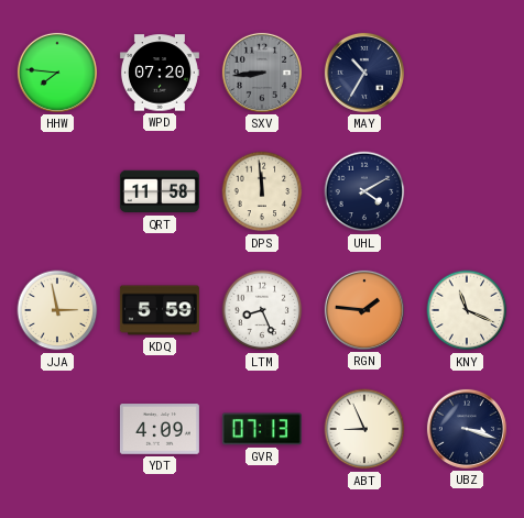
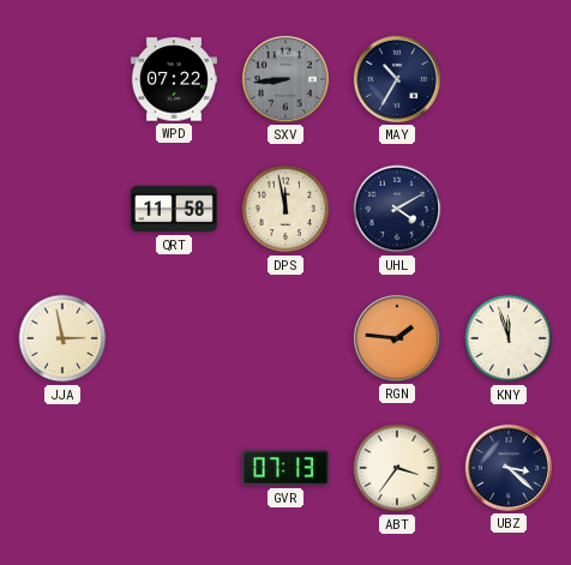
HHW: 7:46 -> none
WPD: 07:20 -> 07:22
DPS: 11:59 -> 11:58
KDQ: 5:59 -> none
LTM: 8:26 -> none
KNY: 11:19 -> 11:57
YDT: 4:09 -> none
ABT: 8:56 -> 3:36
UBZ: 3:18 -> 3:22
